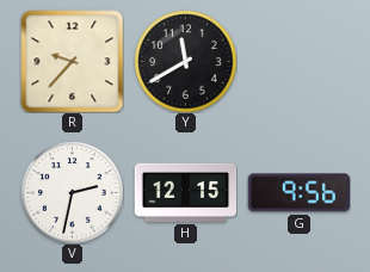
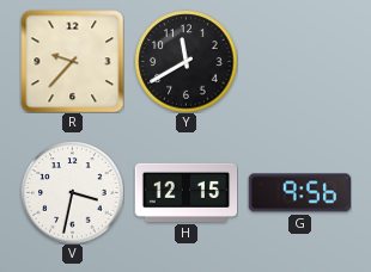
V: 2:32 -> 3:32
